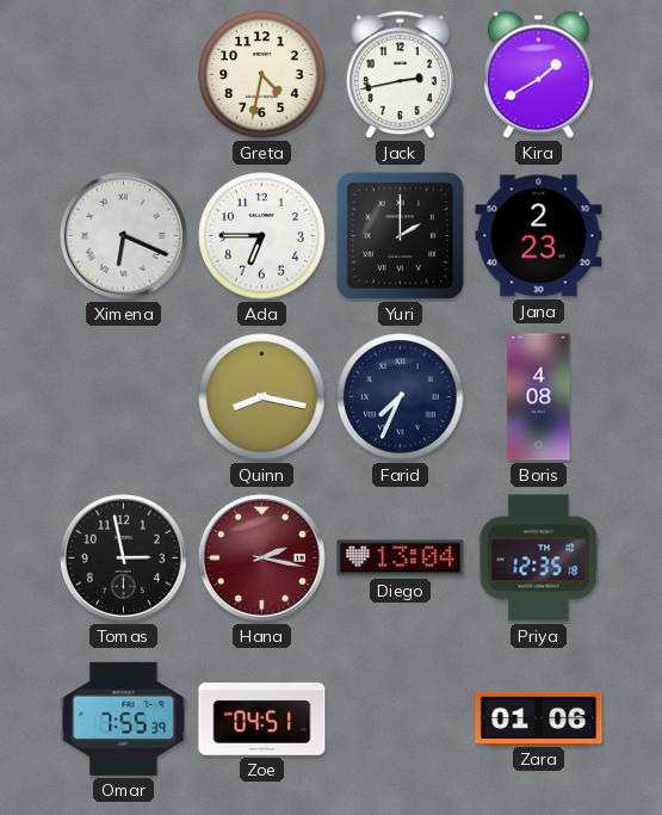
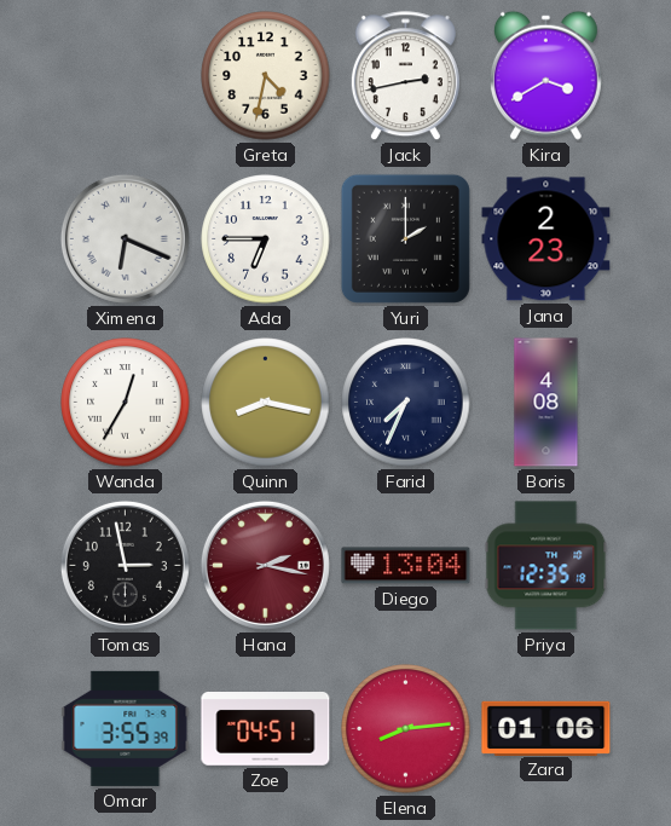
Kira: 1:40 -> 3:40
Wanda: none -> 12:35
Omar: 7:55 -> 3:55
Elena: none -> 8:14
